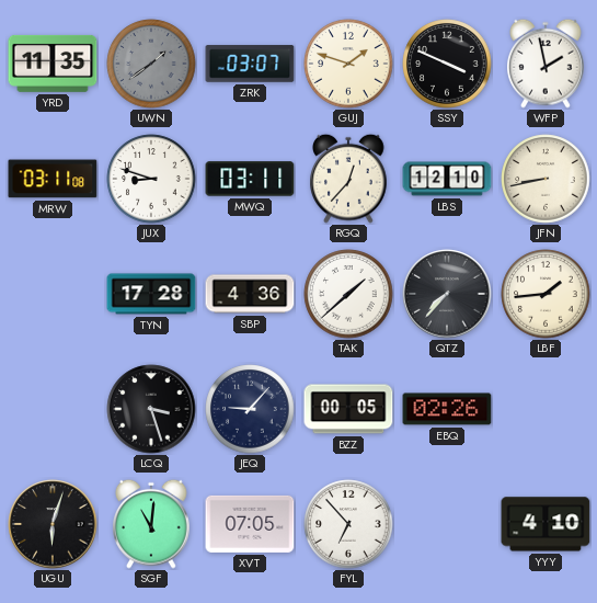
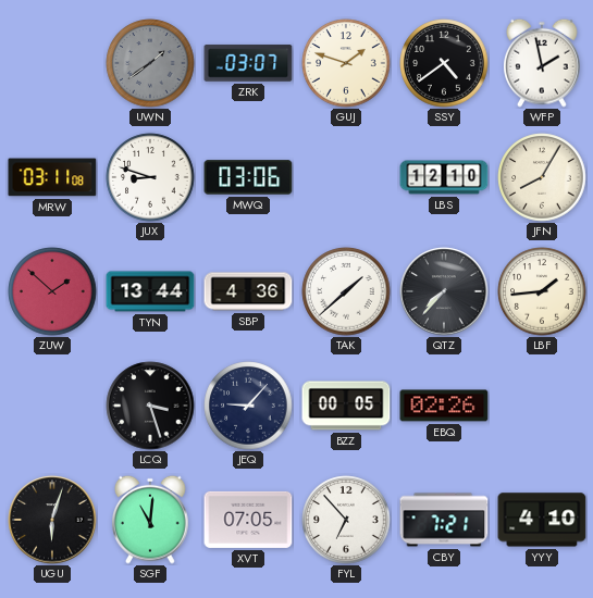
YRD: 11:35 -> none
SSY: 3:49 -> 4:39
MWQ: 03:11 -> 03:06
RGQ: 12:37 -> none
JFN: 8:43 -> 8:05
ZUW: none -> 1:52
TYN: 17:28 -> 13:44
CBY: none -> 7:21
